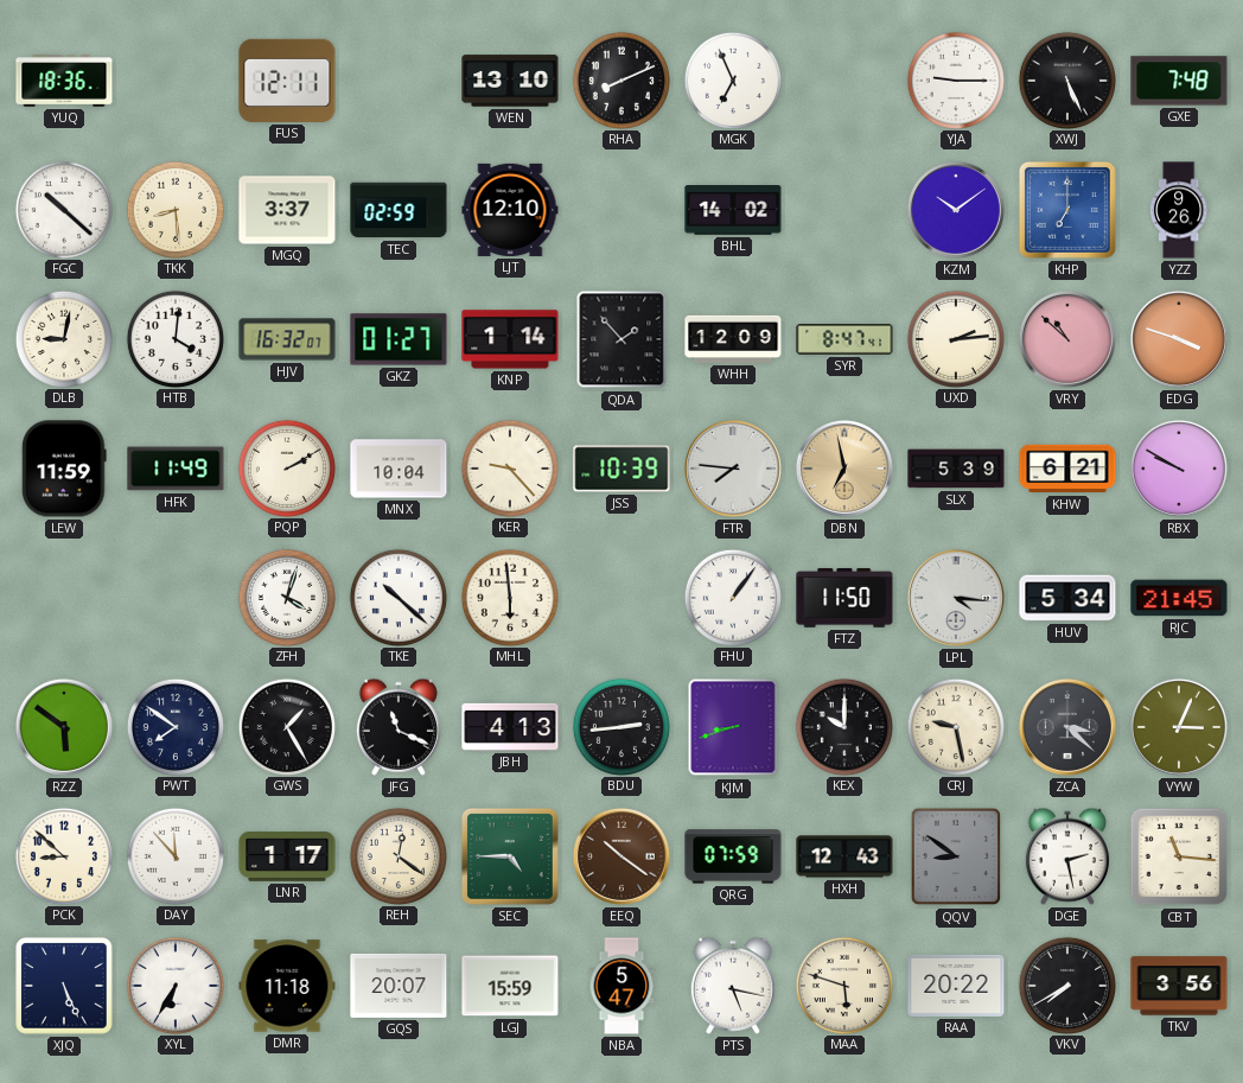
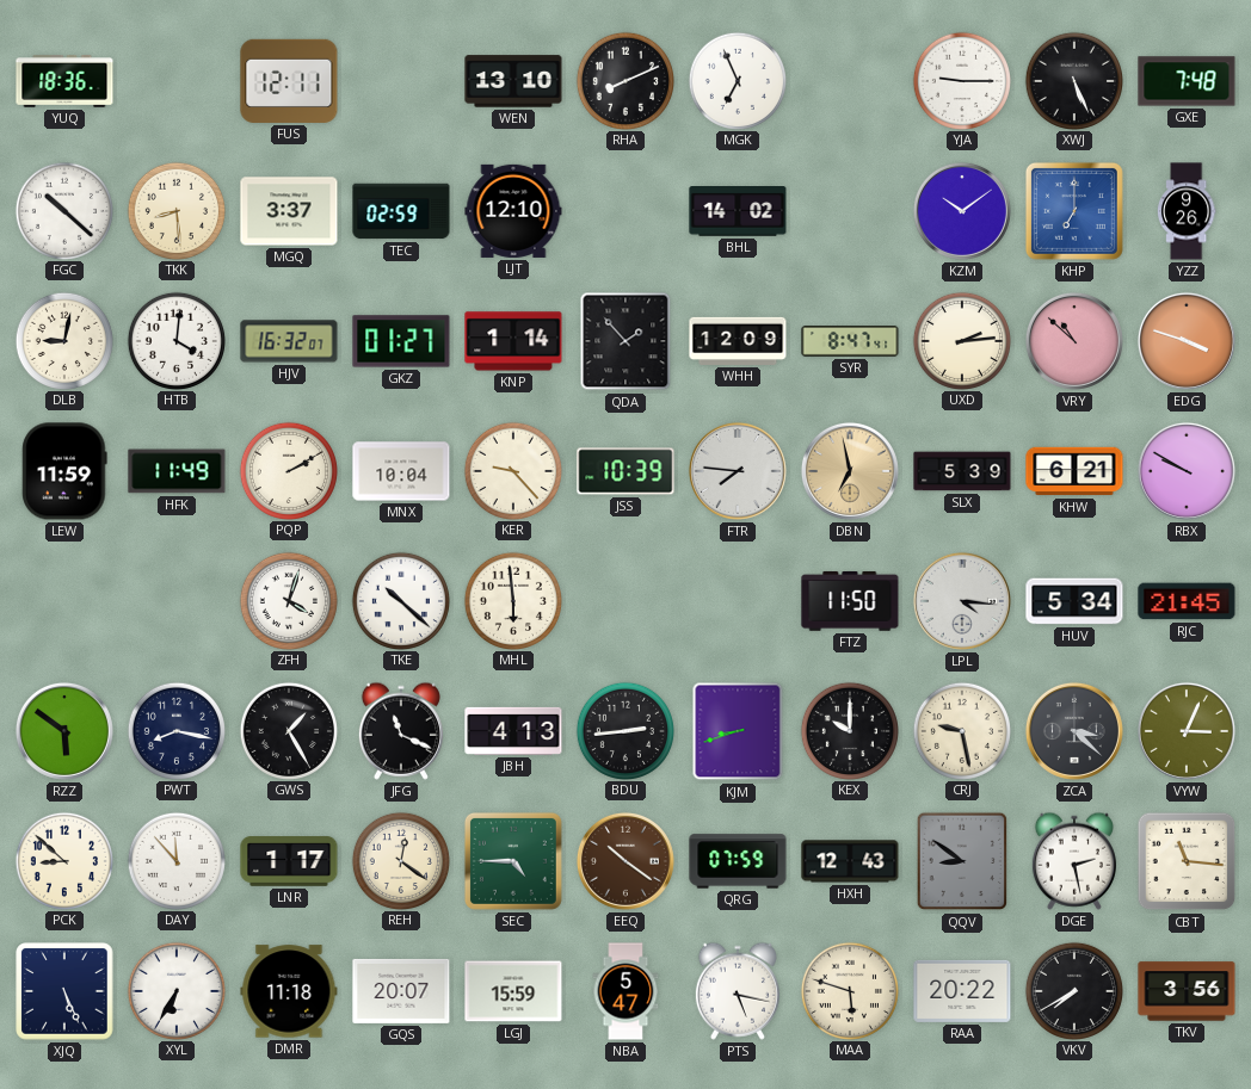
FHU: 1:06 -> none
PWT: 7:51 -> 8:17
